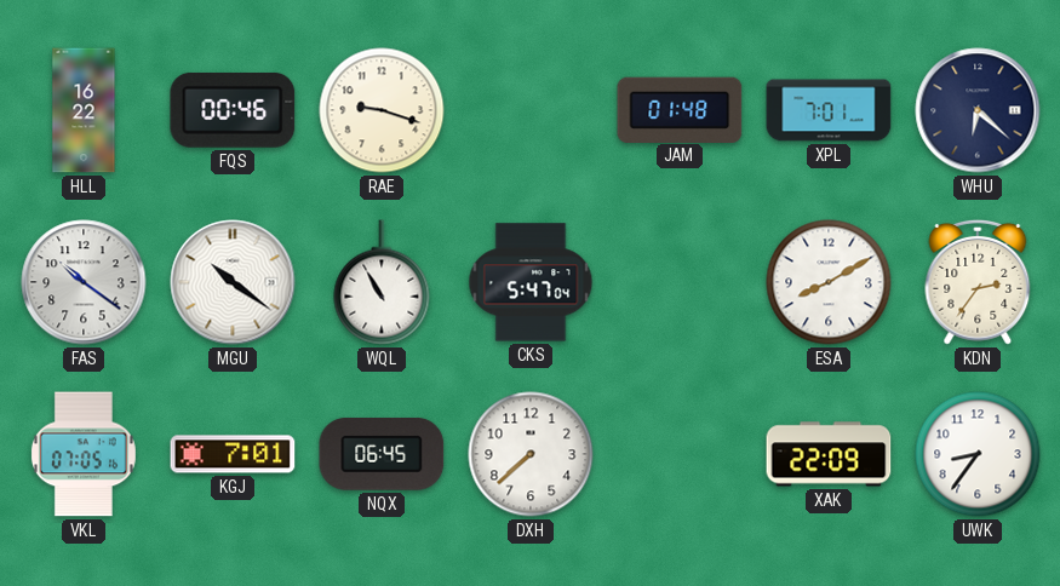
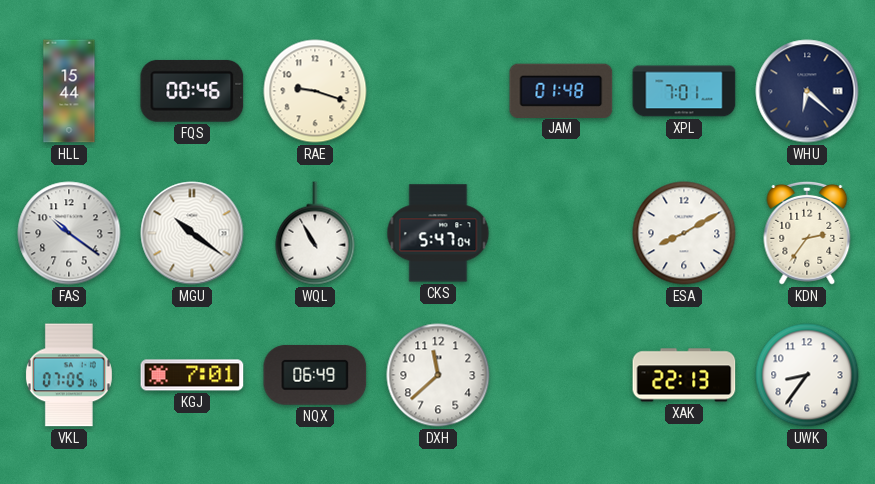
HLL: 16:22 -> 15:44
NQX: 06:45 -> 06:49
DXH: 7:38 -> 11:38
XAK: 22:09 -> 22:13
